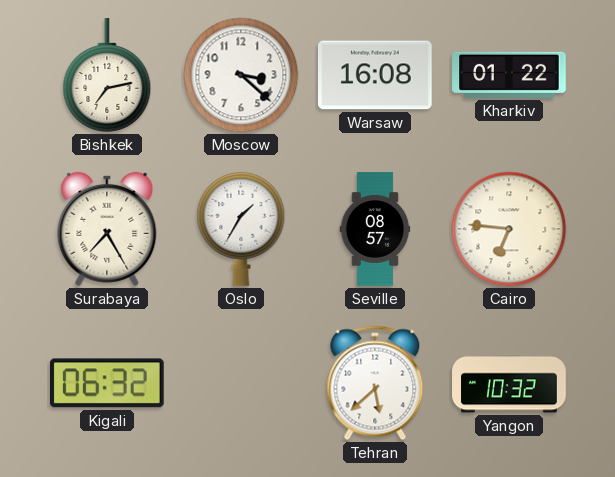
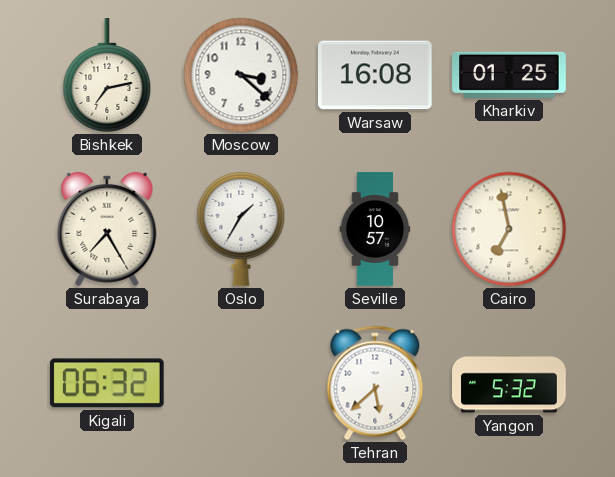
Kharkiv: 01:22 -> 01:25
Seville: 08:57 -> 10:57
Cairo: 6:46 -> 6:58
Yangon: 10:32 -> 5:32
